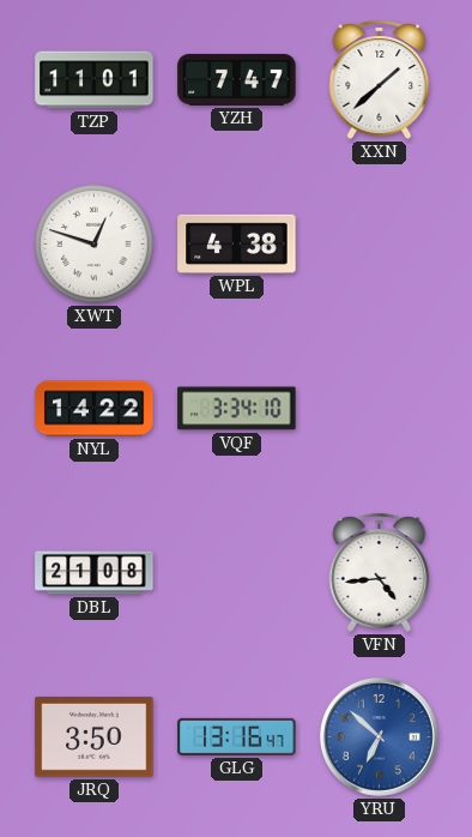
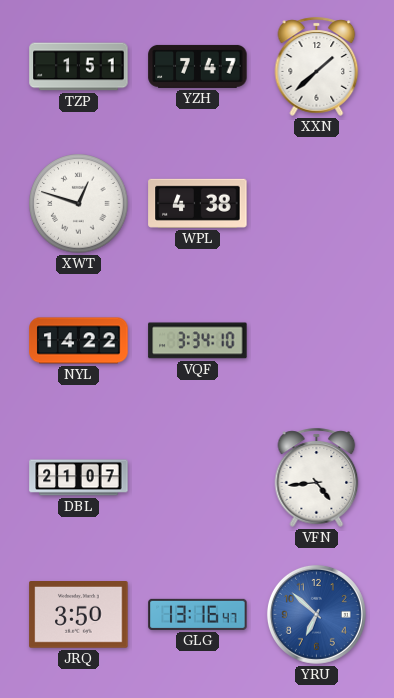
TZP: 11:01 -> 1:51
DBL: 21:08 -> 21:07
